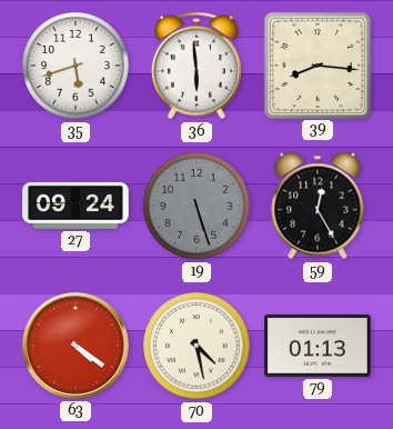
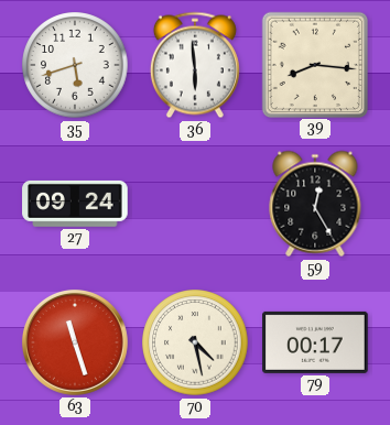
19: 5:27 -> none
63: 4:21 -> 11:27
79: 01:13 -> 00:17
